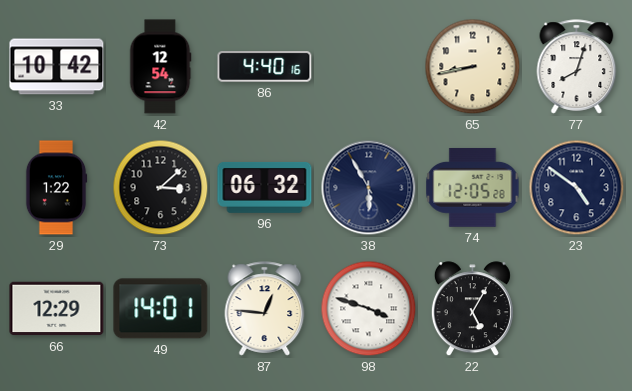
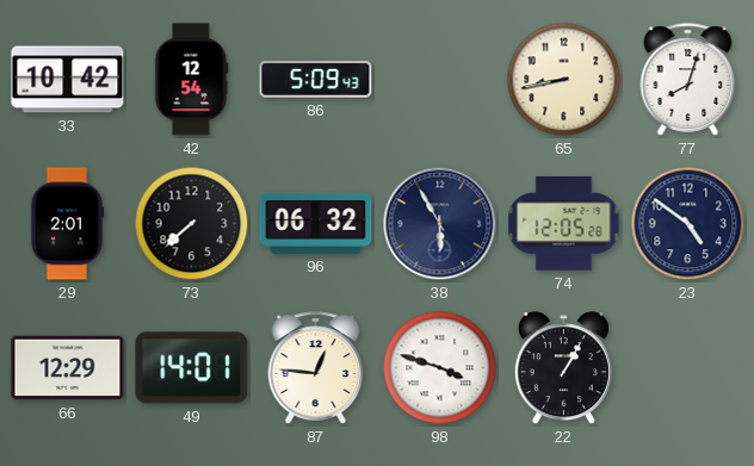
86: 4:40 -> 5:09
29: 1:22 -> 2:01
73: 3:08 -> 7:38
22: 5:05 -> 1:05
